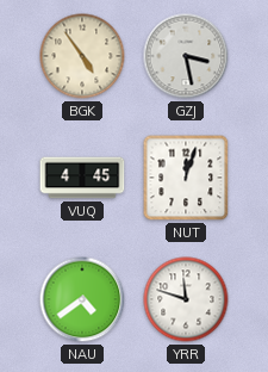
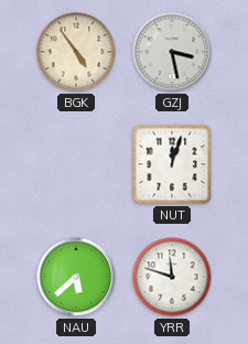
VUQ: 4:45 -> none
NAU: 4:39 -> 5:38
